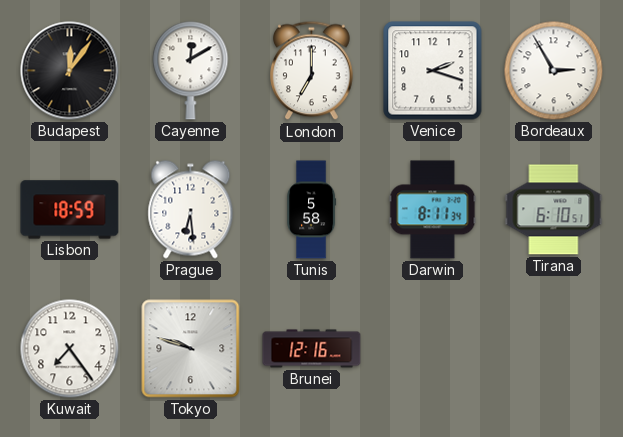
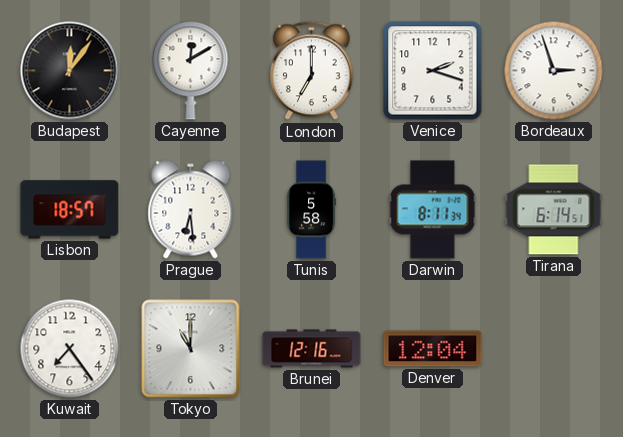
Bordeaux: 2:55 -> 2:57
Lisbon: 18:59 -> 18:57
Tirana: 6:10 -> 6:14
Tokyo: 9:48 -> 11:00
Denver: none -> 12:04
